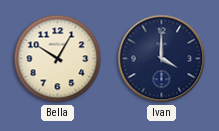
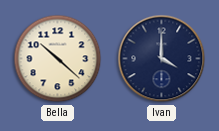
Bella: 10:05 -> 10:22
